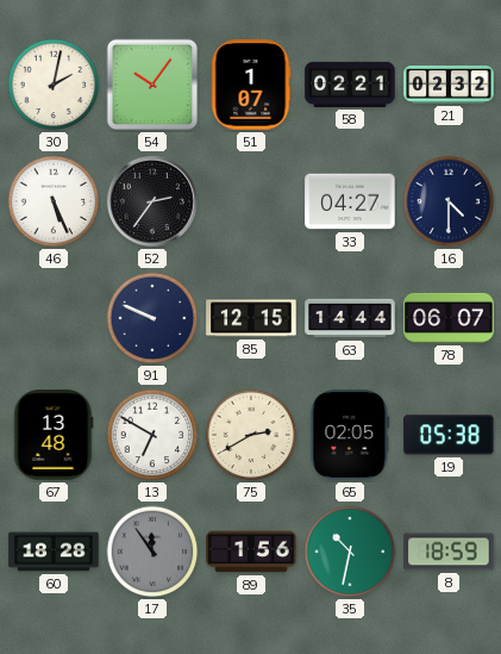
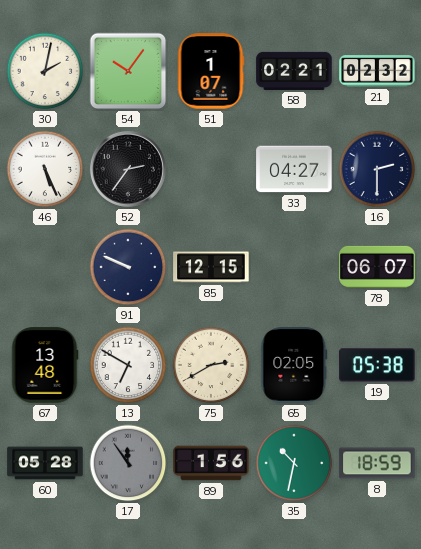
16: 4:30 -> 2:30
63: 14:44 -> none
60: 18:28 -> 05:28
